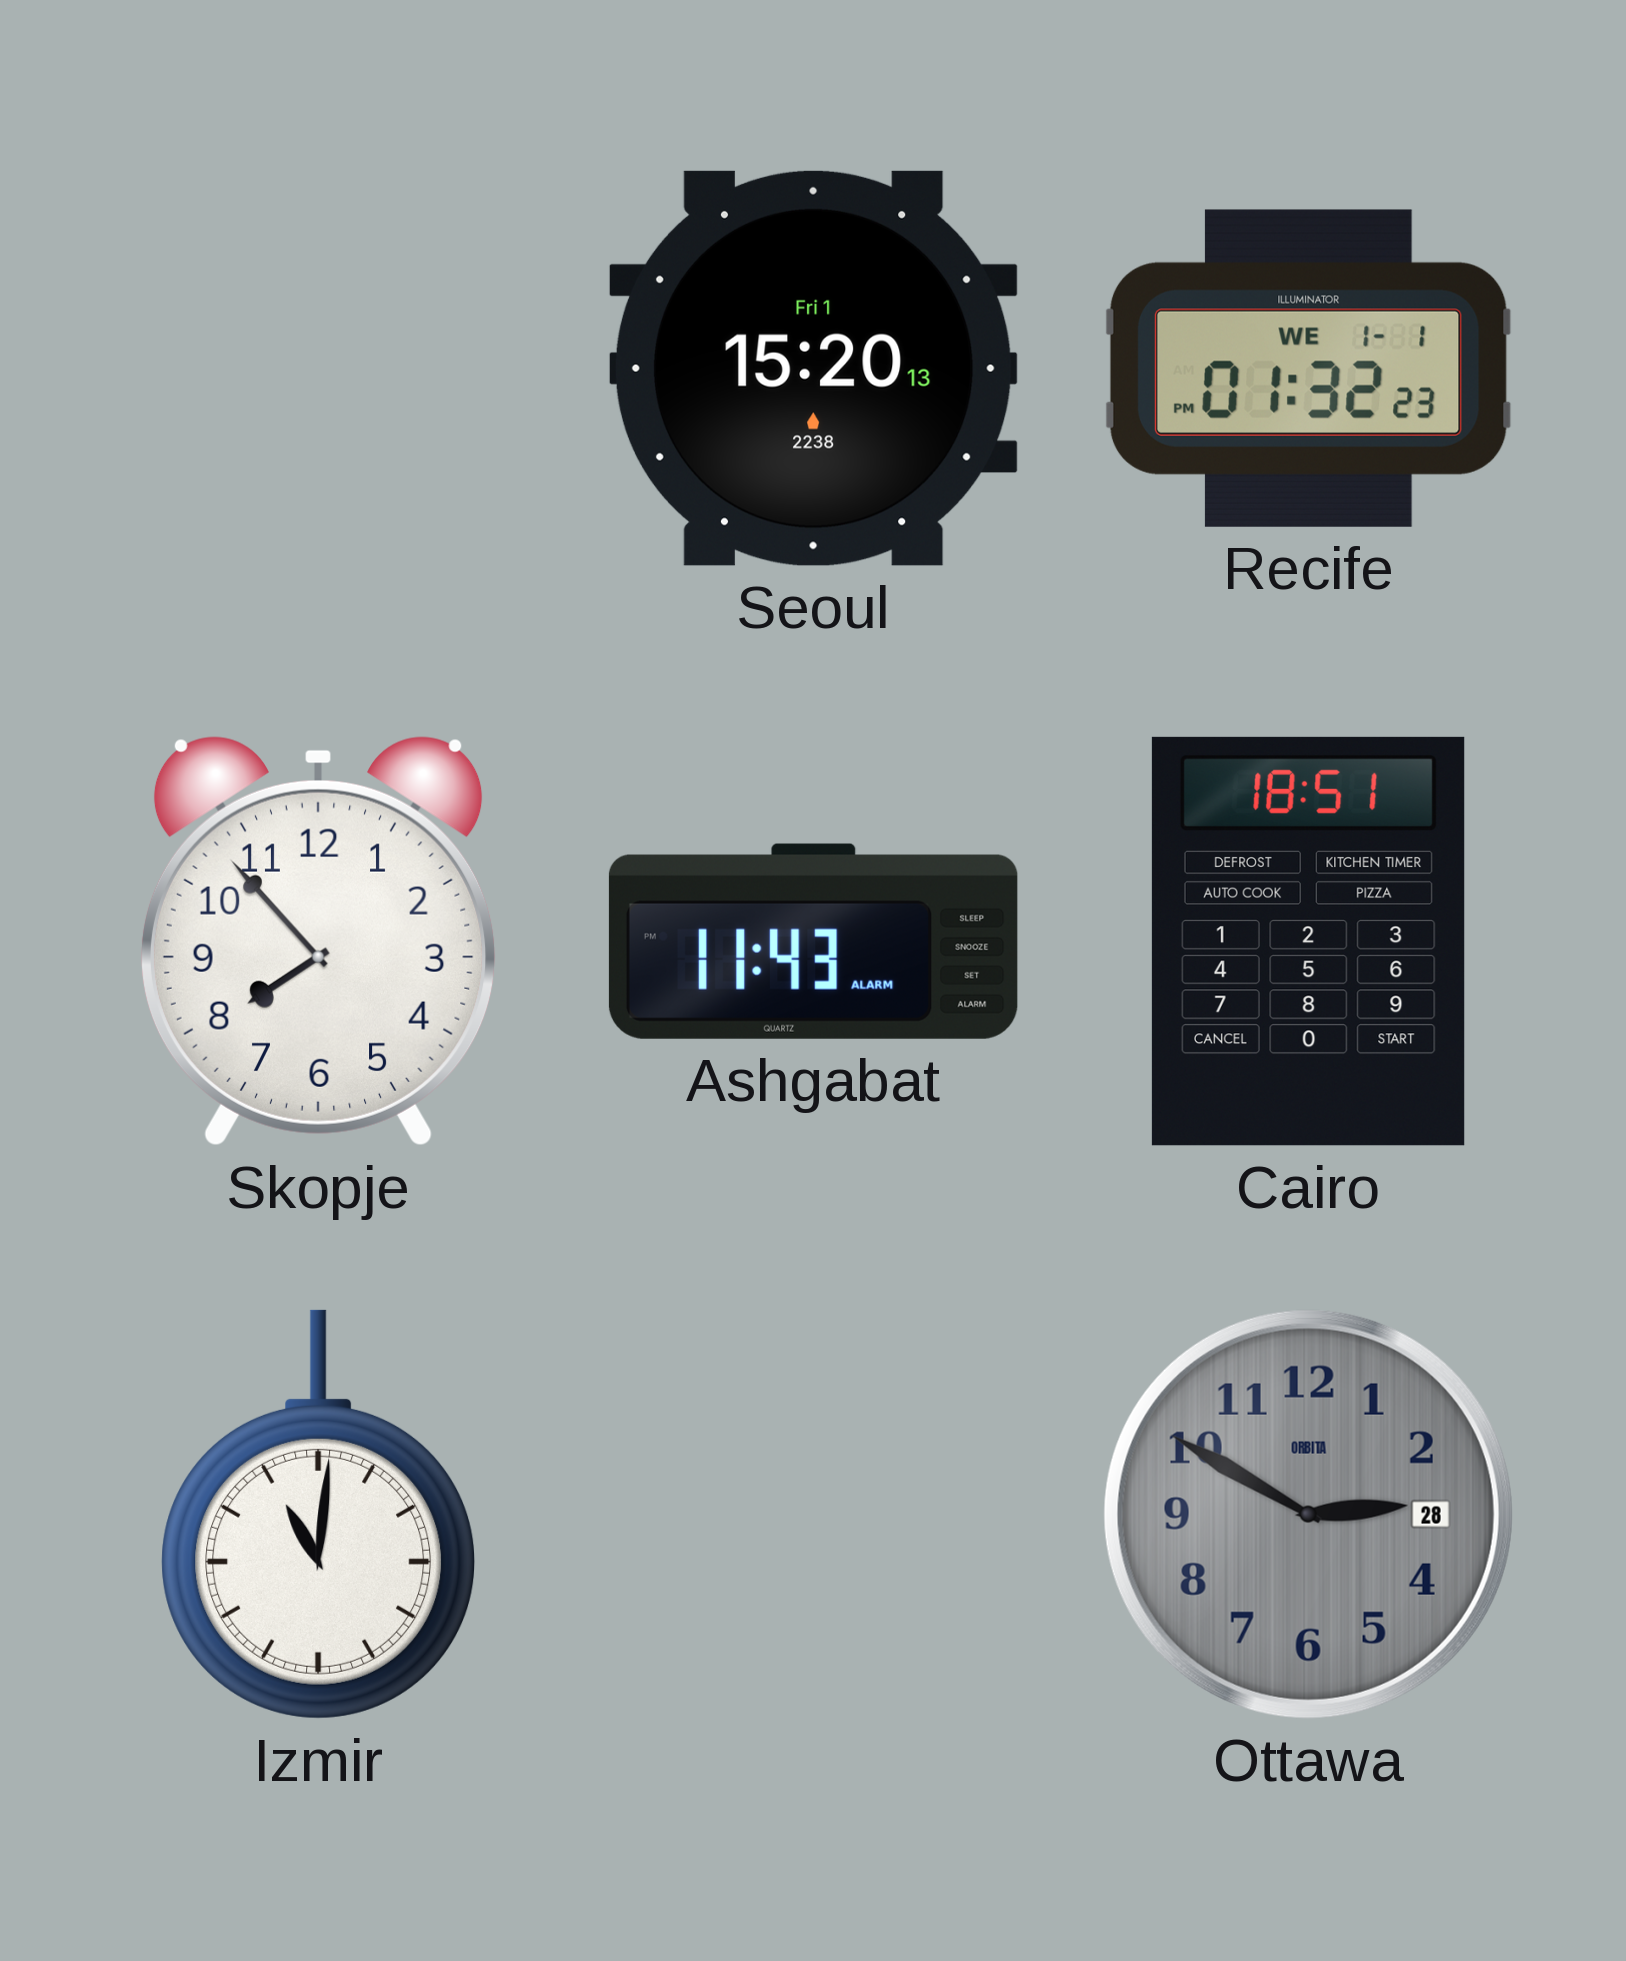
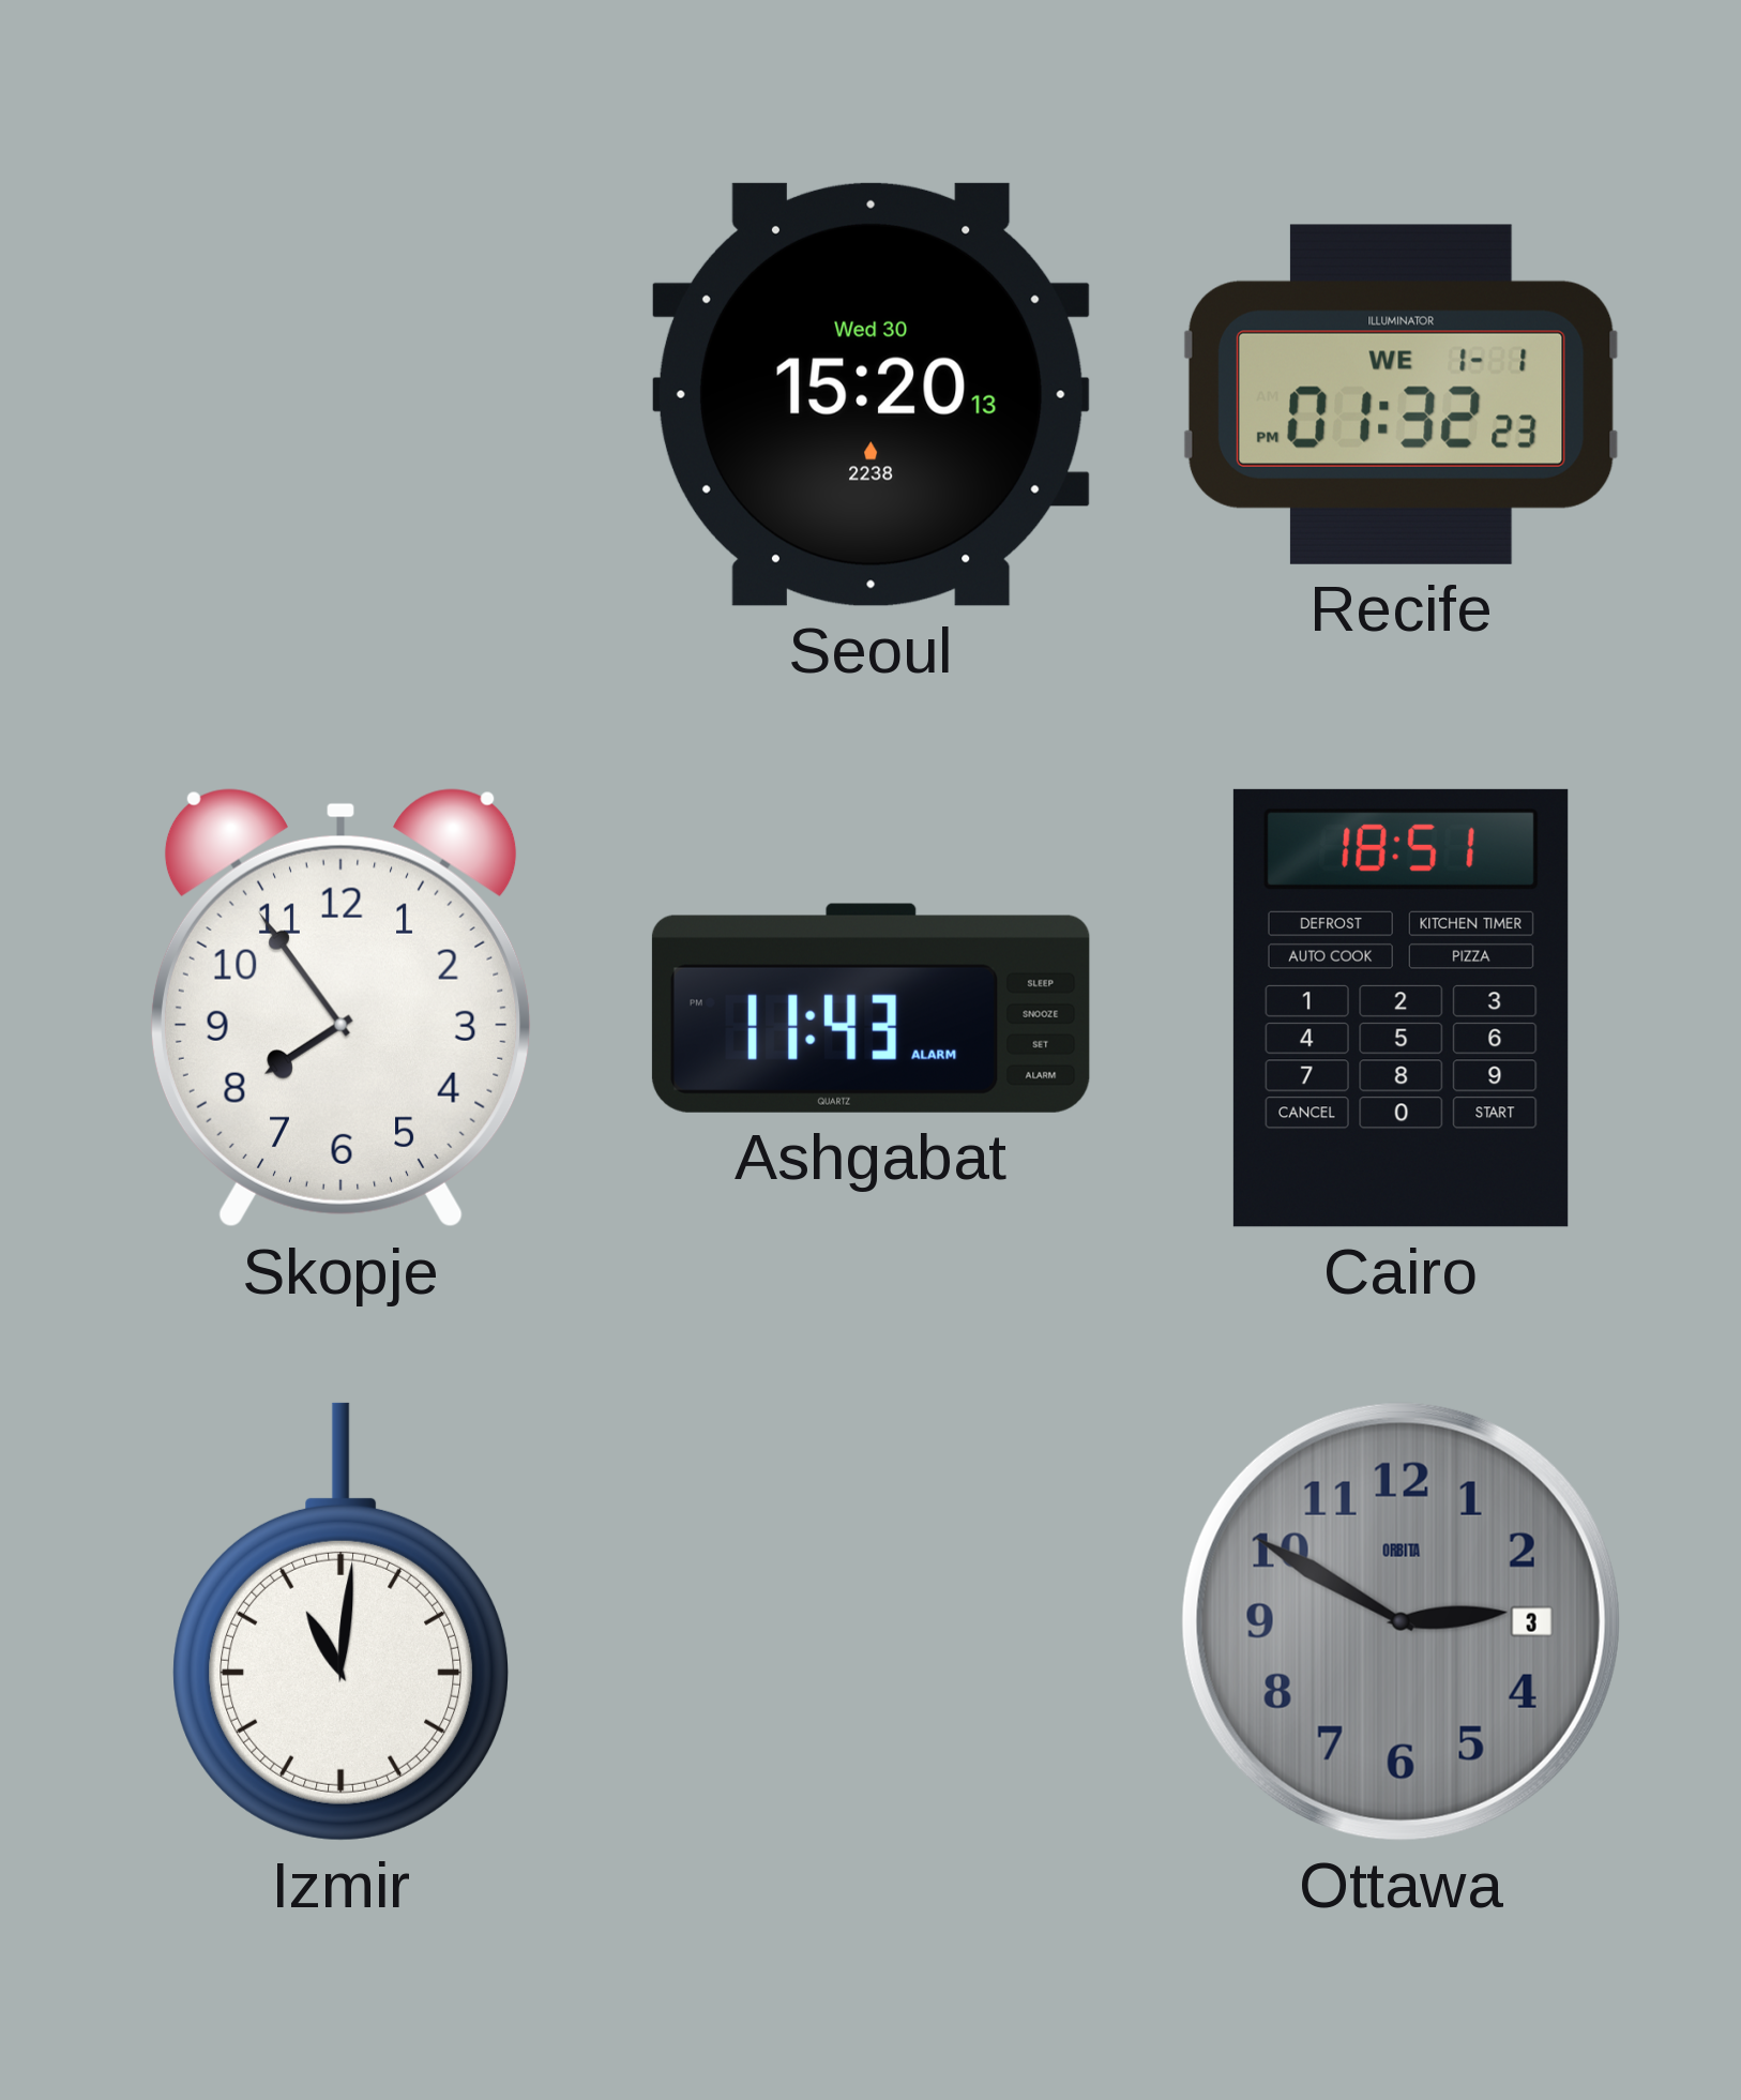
Seoul date: Fri 1 -> Wed 30
Skopje: 7:53 -> 7:54
Ottawa date: 28 -> 3
